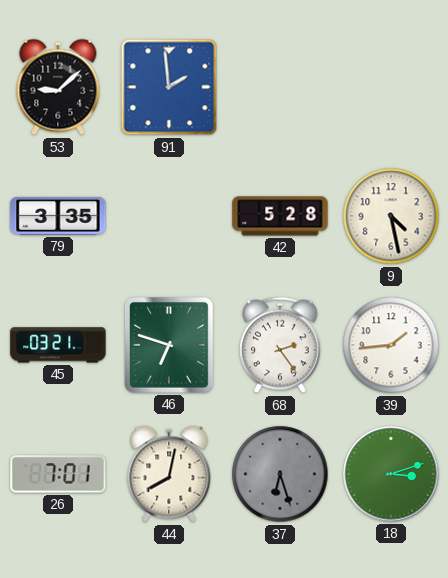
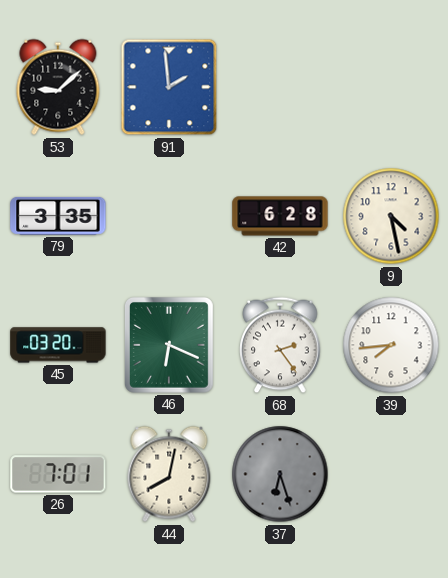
42: 5:28 -> 6:28
45: 03:21 -> 03:20
46: 6:48 -> 6:19
39: 1:44 -> 7:44
18: 3:12 -> none
